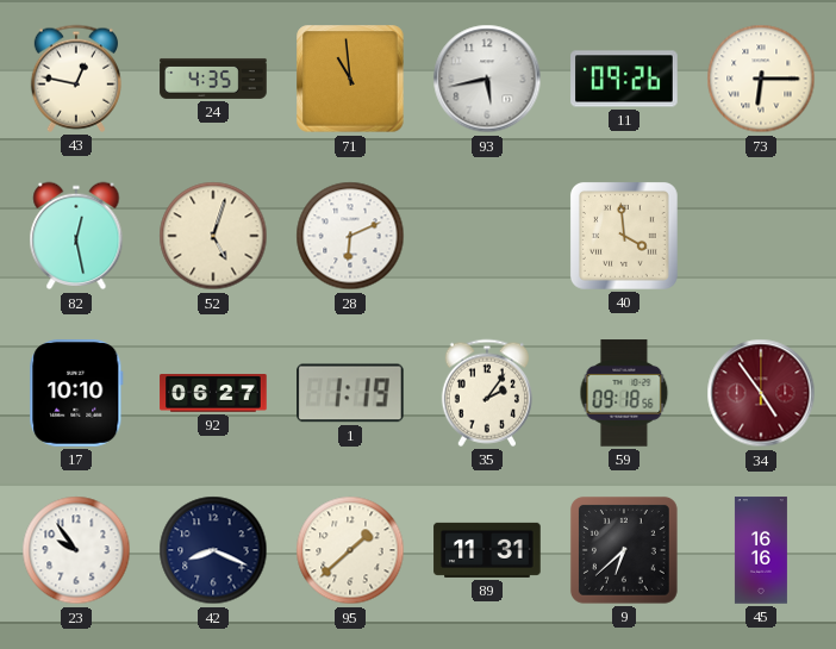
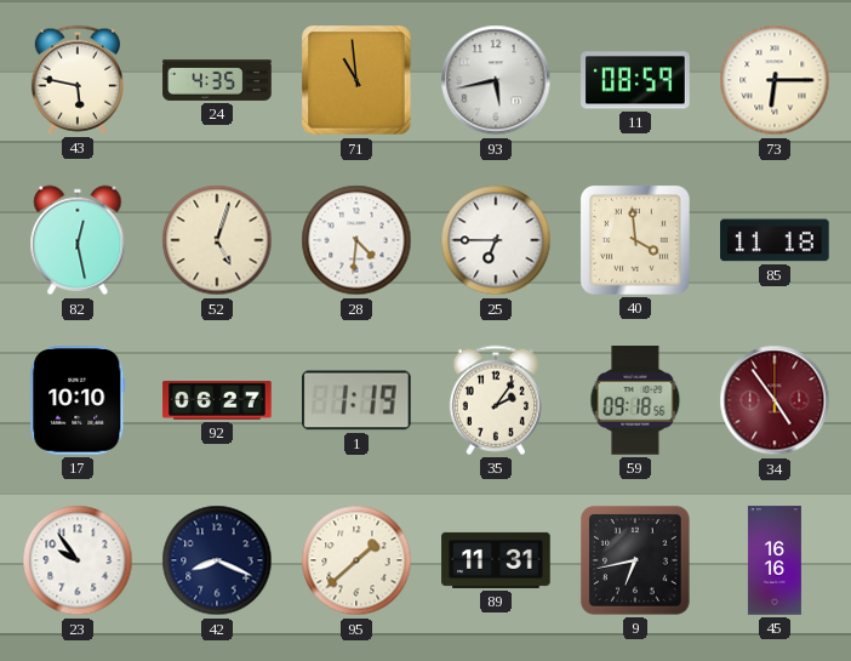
43: 12:47 -> 5:47
11: 09:26 -> 08:59
28: 6:11 -> 4:31
25: none -> 6:45
85: none -> 11:18
9: 6:38 -> 6:43
